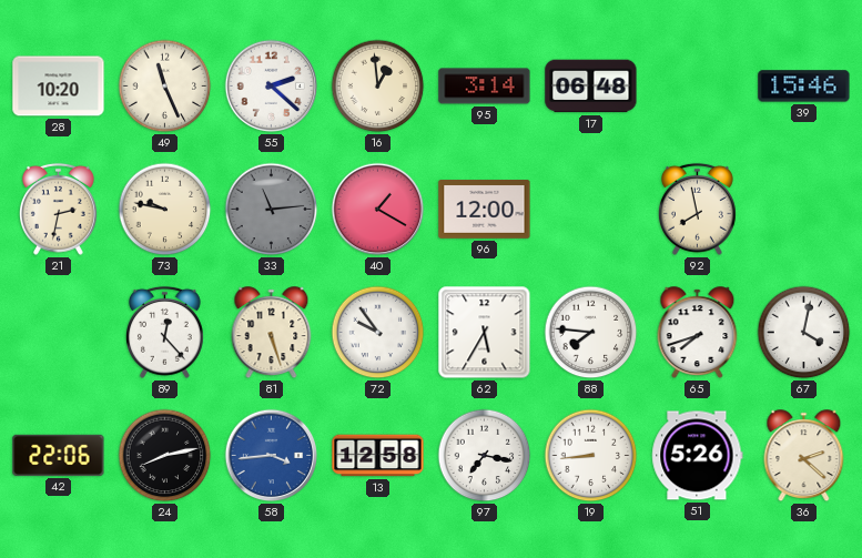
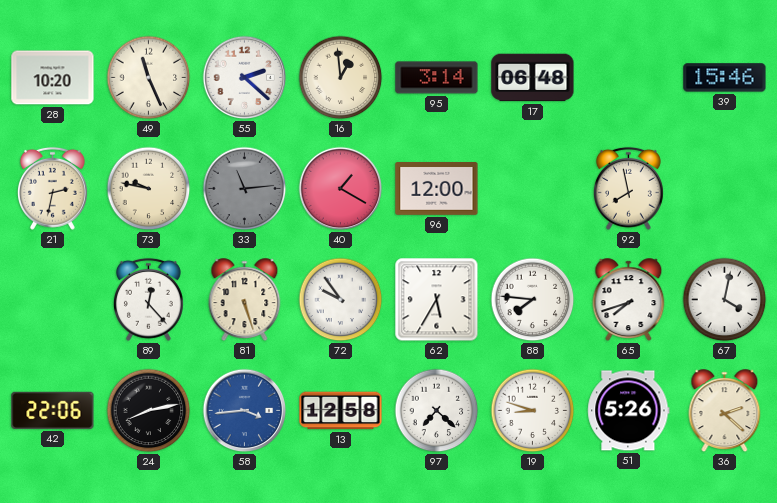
97: 7:17 -> 7:22
19: 8:44 -> 8:48
